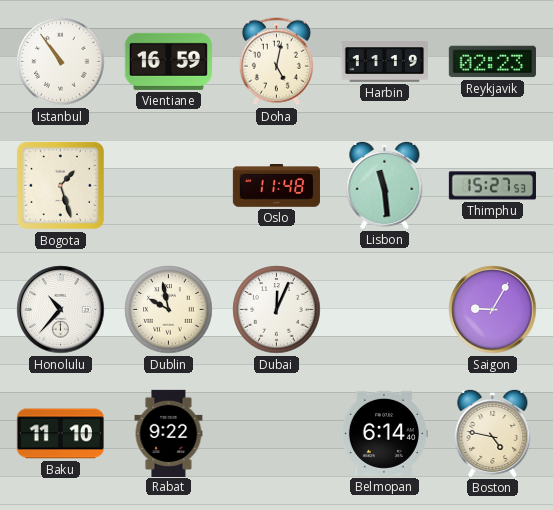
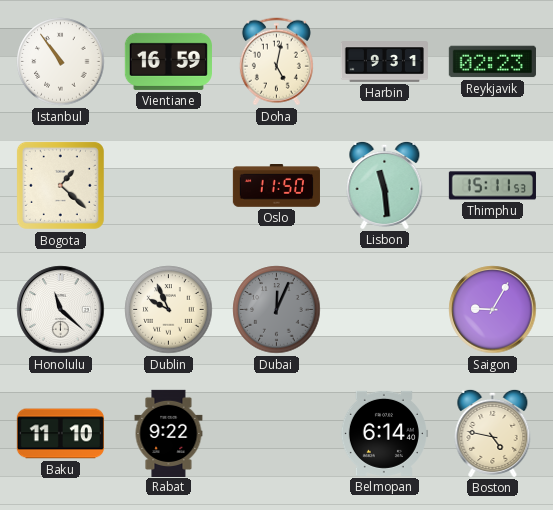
Harbin: 11:19 -> 9:31
Bogota: 1:27 -> 1:22
Oslo: 11:48 -> 11:50
Thimphu: 15:27 -> 15:11
Honolulu: 10:37 -> 11:22
Dublin: 9:58 -> 9:56
Dubai dial: white -> grey
